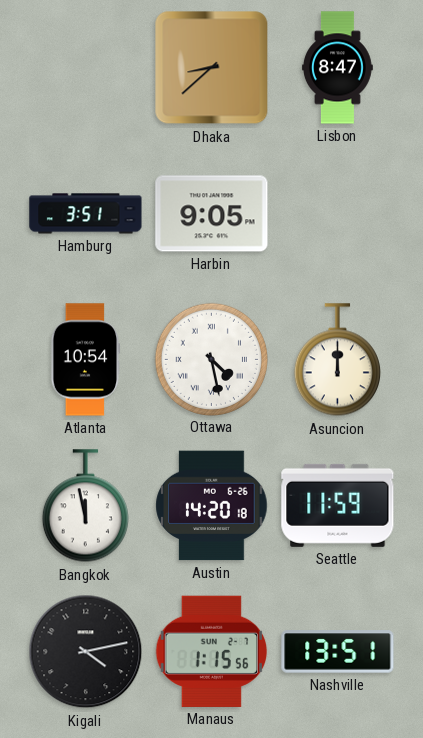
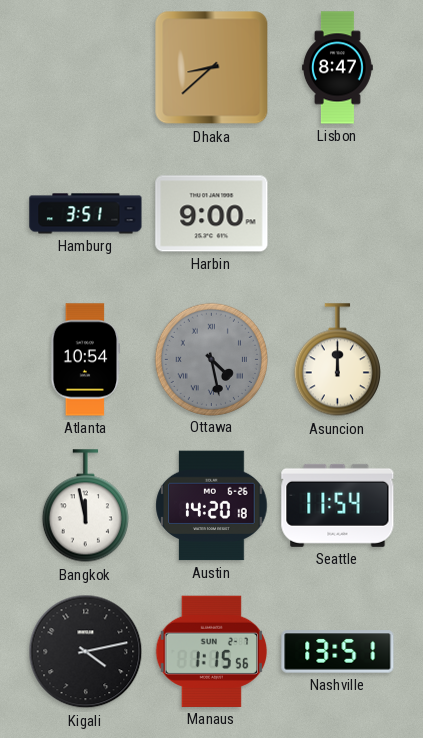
Harbin: 9:05 -> 9:00
Ottawa dial: white -> grey
Seattle: 11:59 -> 11:54
